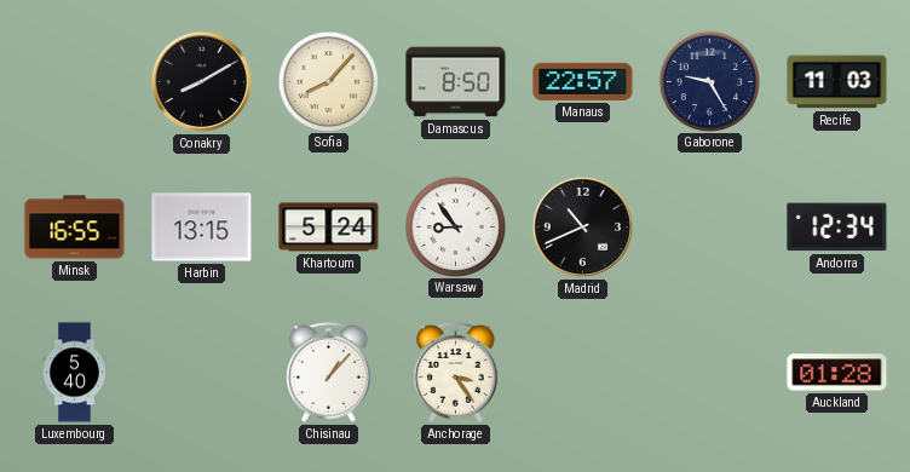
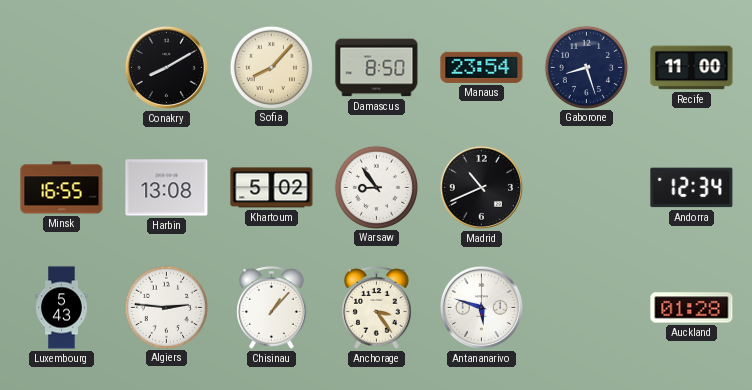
Manaus: 22:57 -> 23:54
Gaborone: 9:25 -> 8:27
Recife: 11:03 -> 11:00
Harbin: 13:15 -> 13:08
Khartoum: 5:24 -> 5:02
Luxembourg: 5:40 -> 5:43
Algiers: none -> 2:46
Antananarivo: none -> 5:48
